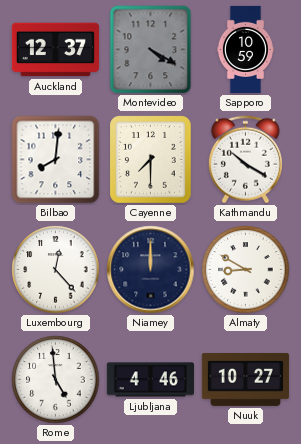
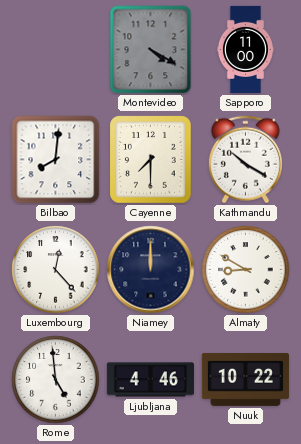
Auckland: 12:37 -> none
Sapporo: 10:59 -> 11:00
Nuuk: 10:27 -> 10:22
